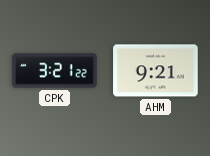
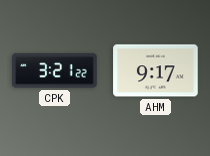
AHM: 9:21 -> 9:17
